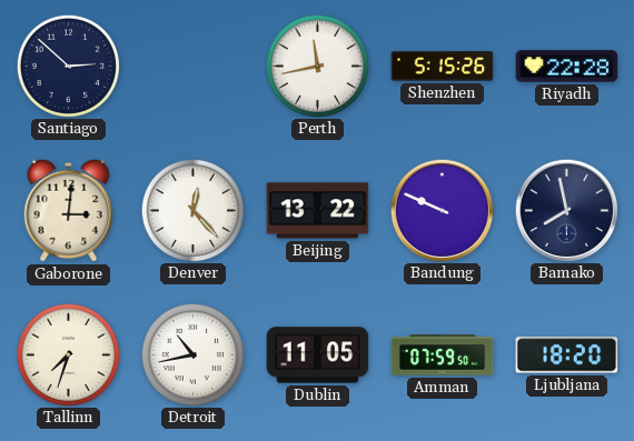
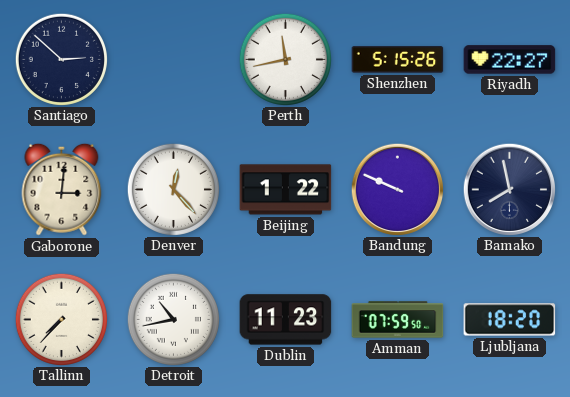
Riyadh: 22:28 -> 22:27
Beijing: 13:22 -> 1:22
Tallinn: 7:33 -> 7:37
Dublin: 11:05 -> 11:23
